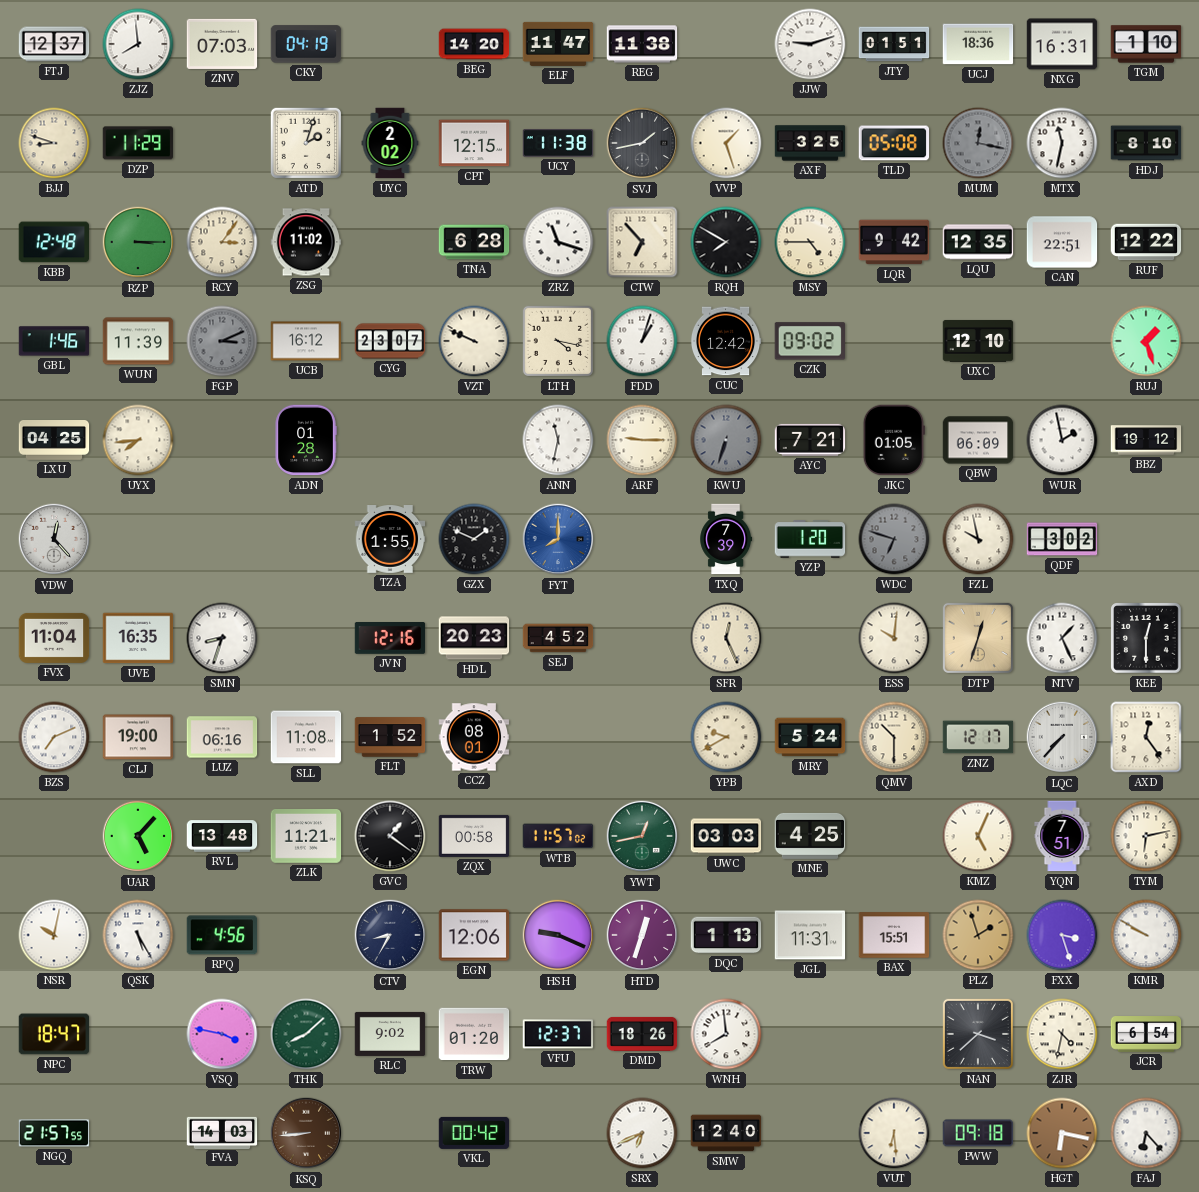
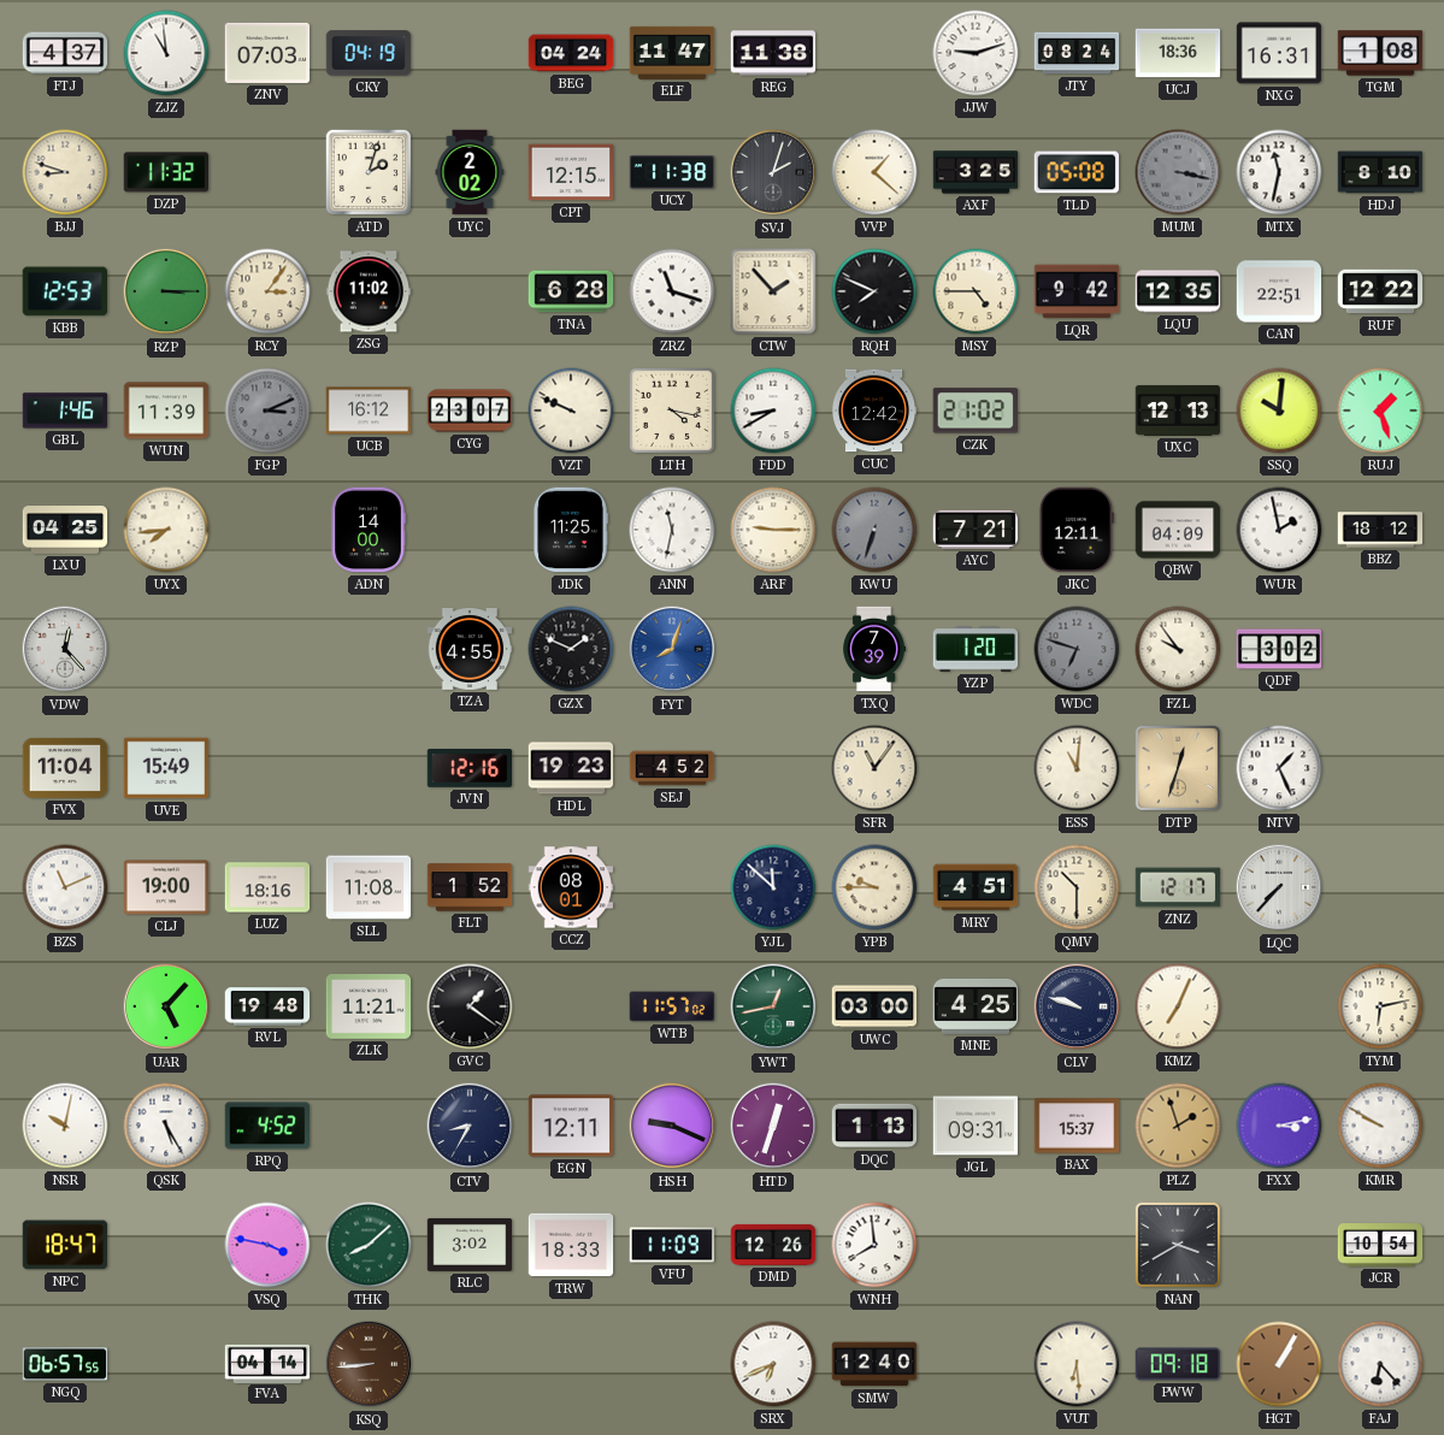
FTJ: 12:37 -> 4:37
ZJZ: 7:59 -> 10:59
BEG: 14:20 -> 04:24
JTY: 01:51 -> 08:24
TGM: 1:10 -> 1:08
DZP: 11:29 -> 11:32
SVJ: 1:43 -> 2:03
VVP: 1:27 -> 1:22
MUM: 12:17 -> 3:17
KBB: 12:48 -> 12:53
CTW: 6:53 -> 1:53
RQH: 7:50 -> 7:49
FDD: 1:03 -> 8:40
CZK: 09:02 -> 21:02
UXC: 12:10 -> 12:13
SSQ: none -> 10:01
ADN: 01:28 -> 14:00
JDK: none -> 11:25
JKC: 01:05 -> 12:11
QBW: 06:09 -> 04:09
BBZ: 19:12 -> 18:12
TZA: 1:55 -> 4:55
FYT: 8:00 -> 8:03
FZL: 9:58 -> 9:54
UVE: 16:35 -> 15:49
SMN: 8:33 -> none
HDL: 20:23 -> 19:23
SFR: 12:26 -> 11:06
ESS: 10:01 -> 11:01
KEE: 12:30 -> none
BZS: 7:11 -> 11:11
LUZ: 06:16 -> 18:16
YJL: none -> 11:52
YPB: 9:40 -> 9:45
MRY: 5:24 -> 4:51
AXD: 12:24 -> none
RVL: 13:48 -> 19:48
ZQX: 00:58 -> none
UWC: 03:03 -> 03:00
CLV: none -> 9:48
KMZ: 5:04 -> 7:04
YQN: 7:51 -> none
RPQ: 4:56 -> 4:52
EGN: 12:06 -> 12:11
JGL: 11:31 -> 09:31
BAX: 15:51 -> 15:37
FXX: 3:27 -> 3:13
RLC: 9:02 -> 3:02
TRW: 01:20 -> 18:33
VFU: 12:37 -> 11:09
DMD: 18:26 -> 12:26
NAN: 3:38 -> 3:40
ZJR: 4:32 -> none
JCR: 6:54 -> 10:54
NGQ: 21:57 -> 06:57
FVA: 14:03 -> 04:14
VKL: 00:42 -> none
HGT: 6:17 -> 1:05
